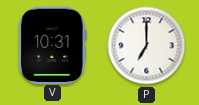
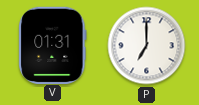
V: 10:31 -> 01:31
